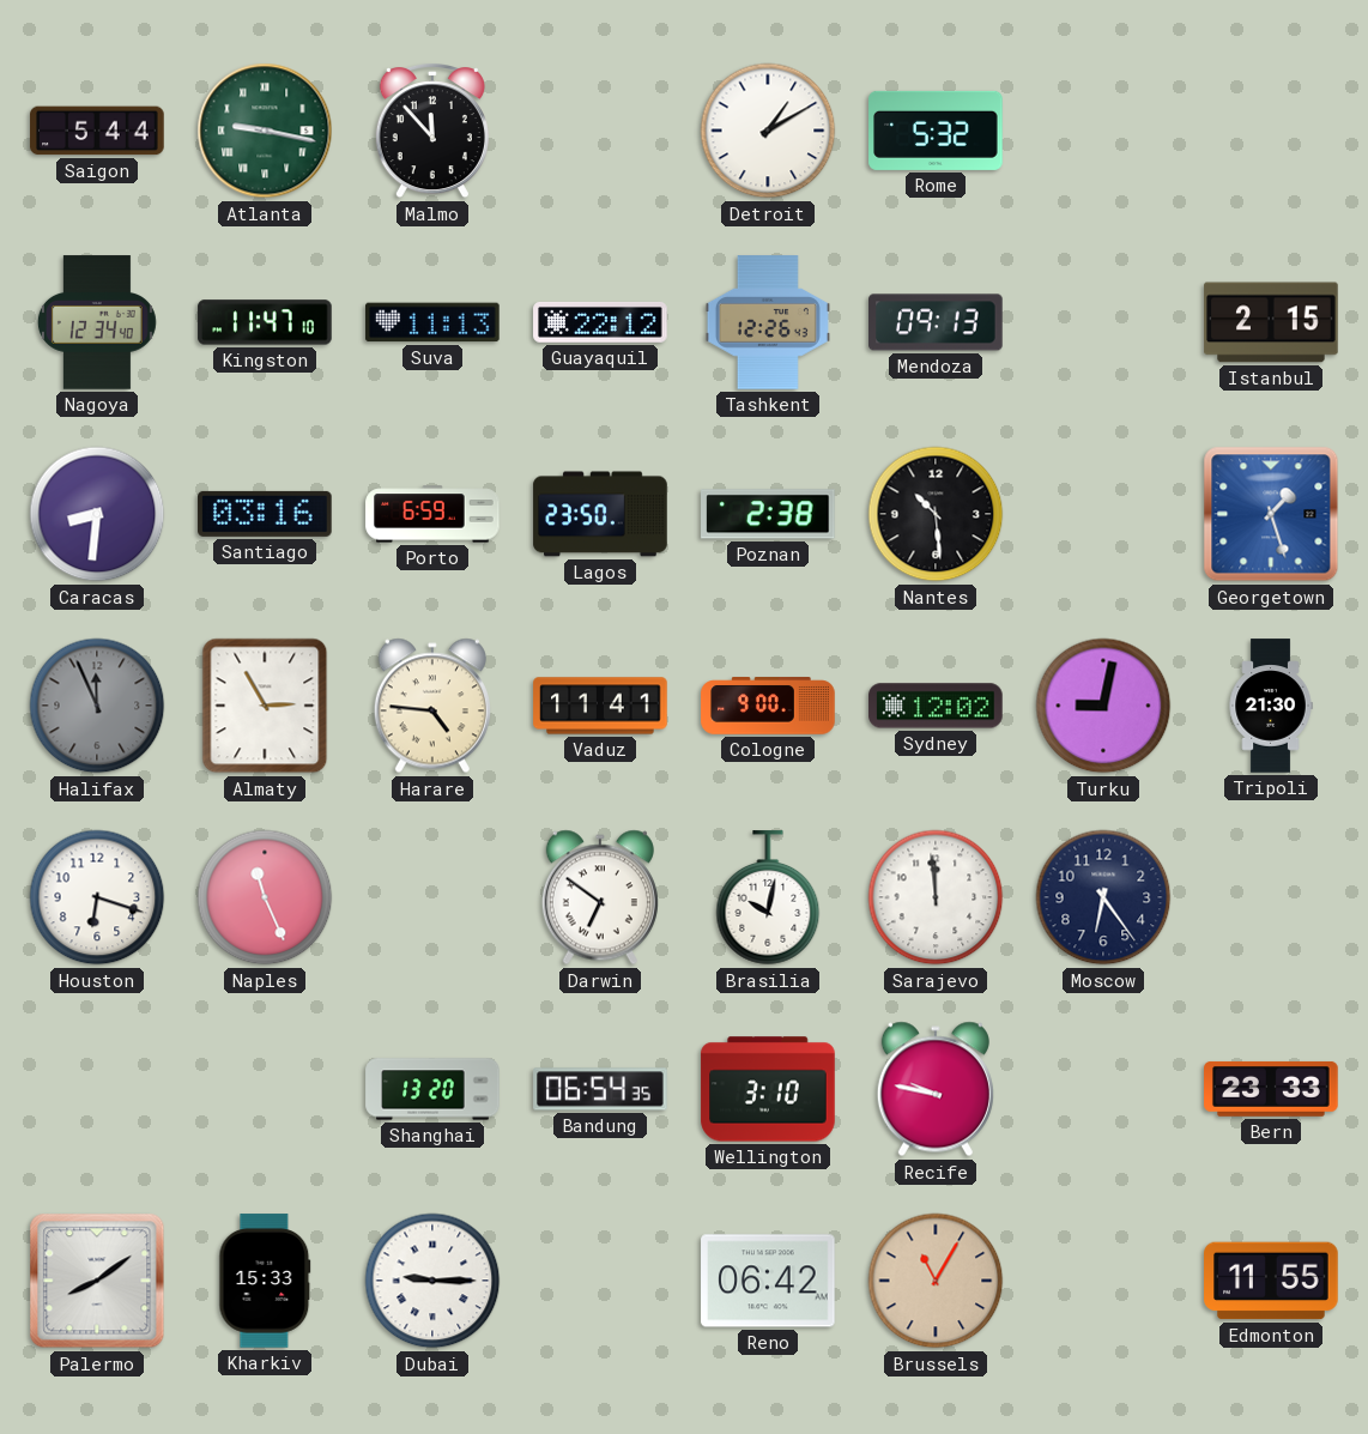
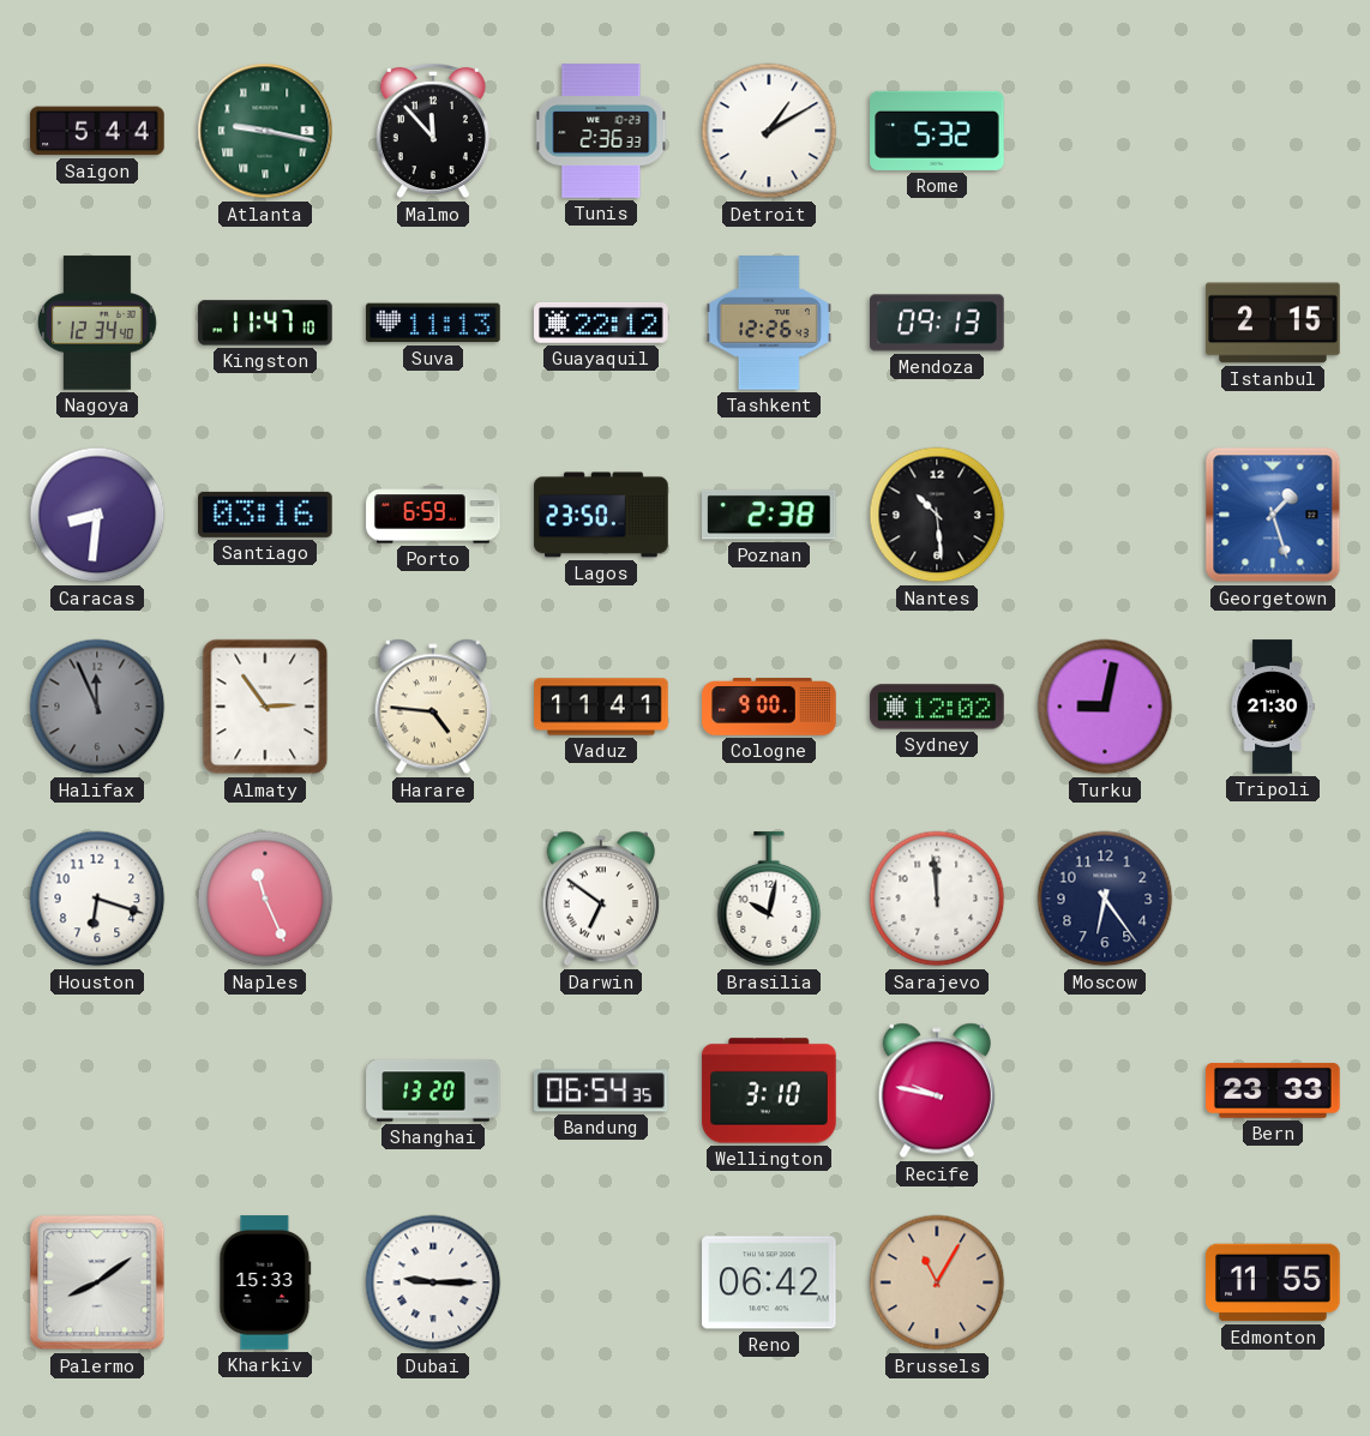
Tunis: none -> 2:36
Almaty: 2:55 -> 2:54
